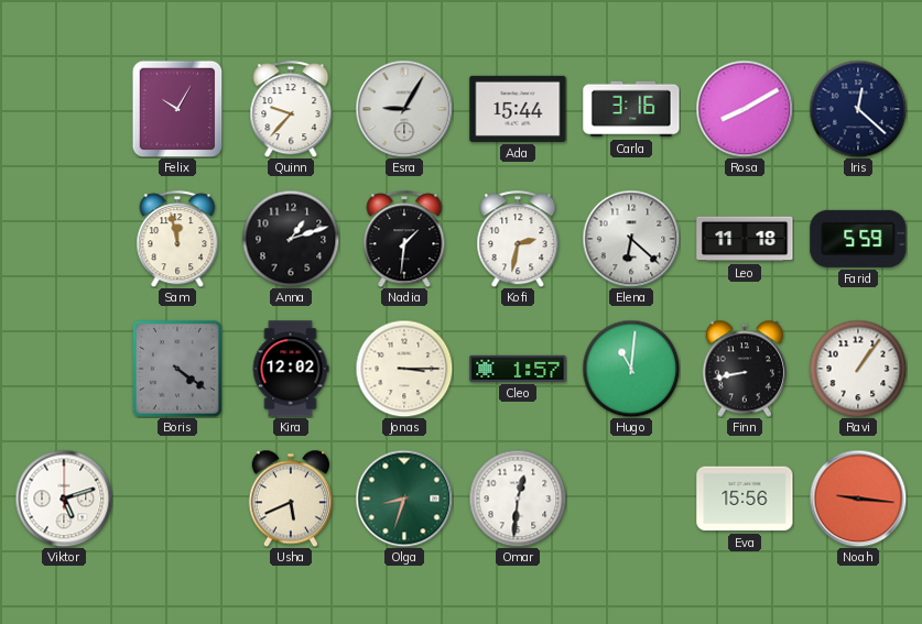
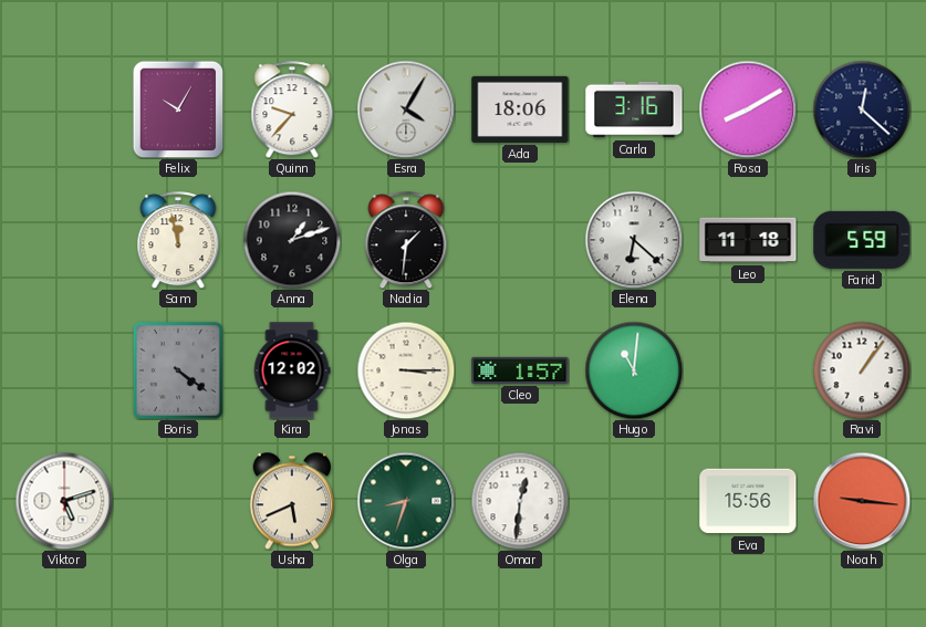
Esra: 9:05 -> 4:05
Ada: 15:44 -> 18:06
Kofi: 2:32 -> none
Finn: 8:43 -> none
